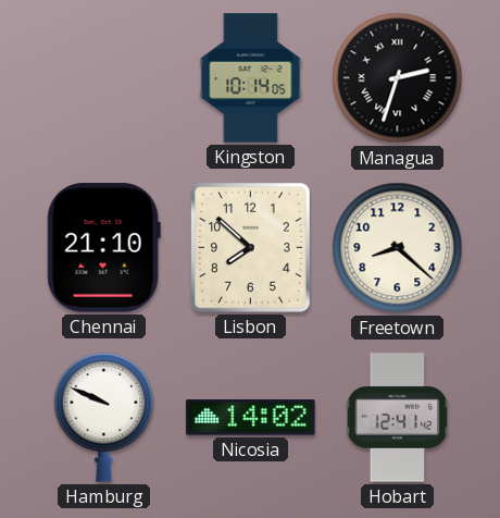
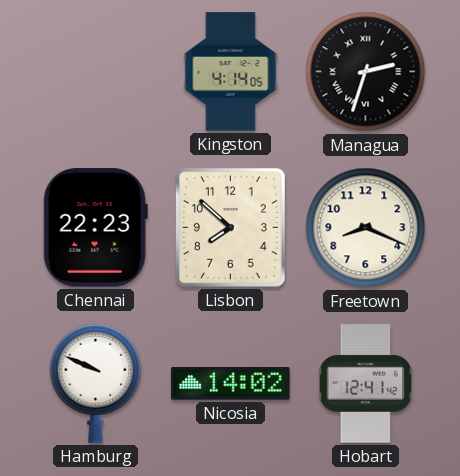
Kingston: 10:14 -> 4:14
Chennai: 21:10 -> 22:23
Freetown: 8:22 -> 8:19
